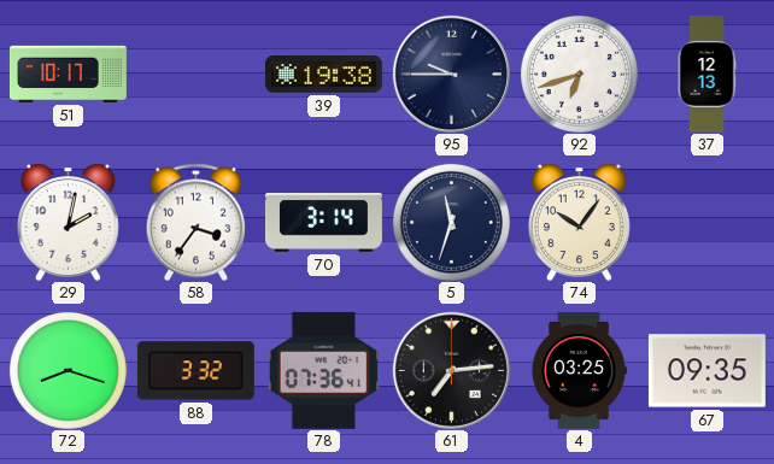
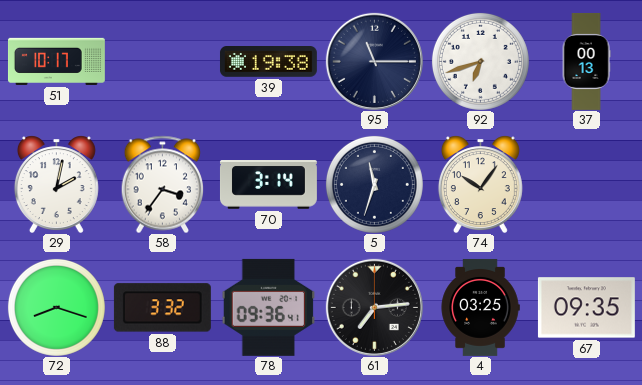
95: 9:45 -> 11:15
37: 12:13 -> 00:13
78: 07:36 -> 09:36
